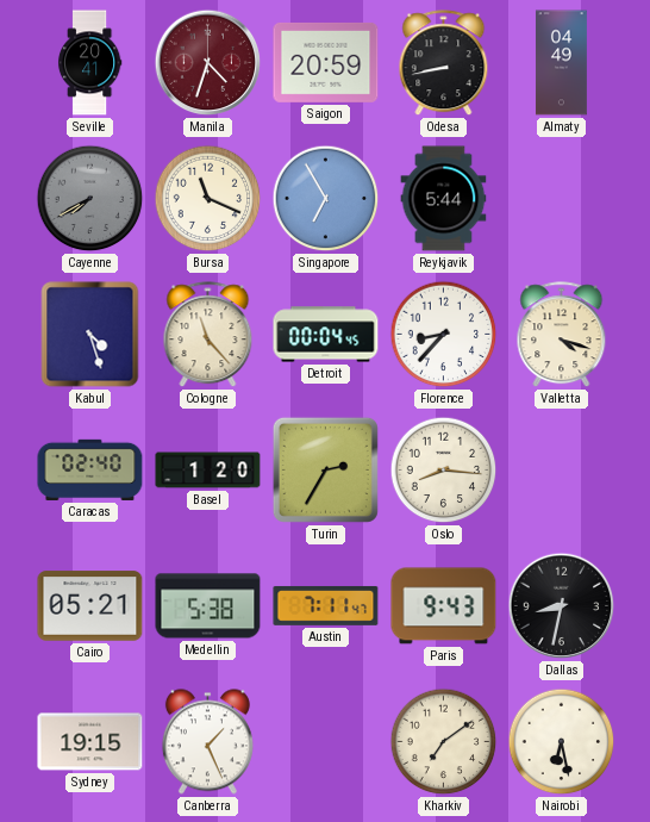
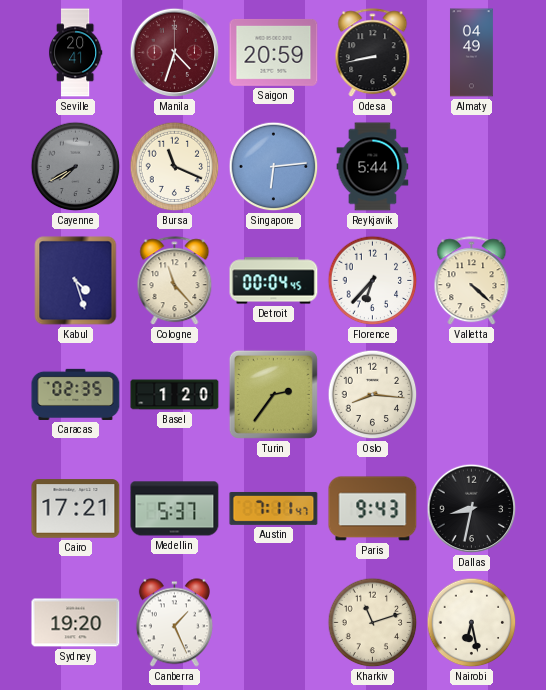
Singapore: 6:55 -> 6:14
Florence: 8:37 -> 6:37
Valletta: 4:18 -> 4:22
Caracas: 02:40 -> 02:35
Turin: 2:35 -> 2:36
Cairo: 05:21 -> 17:21
Medellin: 5:38 -> 5:37
Sydney: 19:15 -> 19:20
Kharkiv: 7:09 -> 11:12
